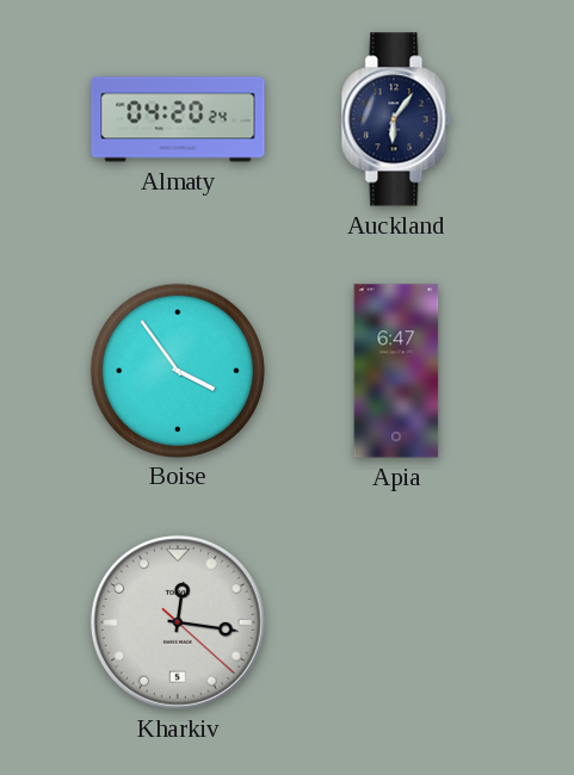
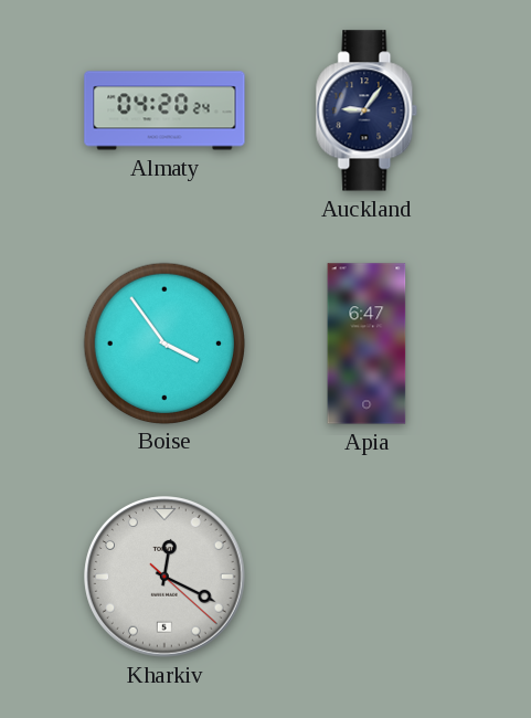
Auckland: 6:06 -> 9:06
Kharkiv: 12:16 -> 12:19
